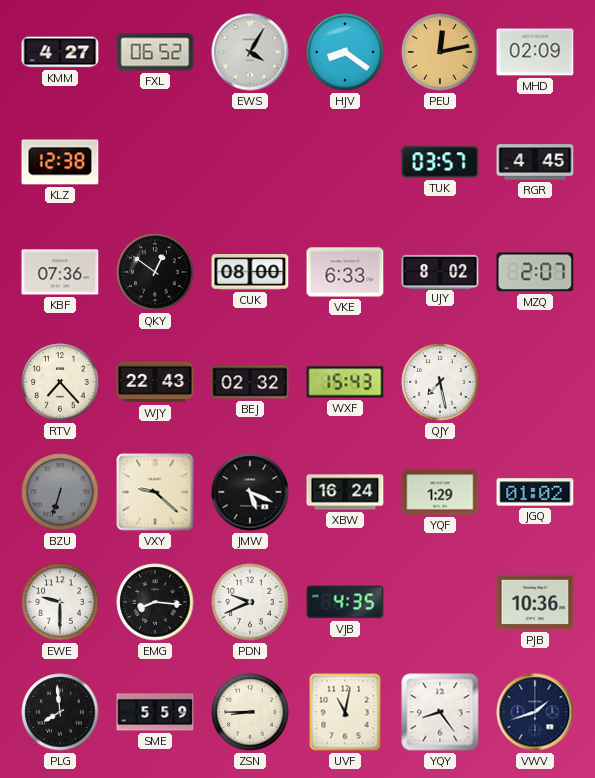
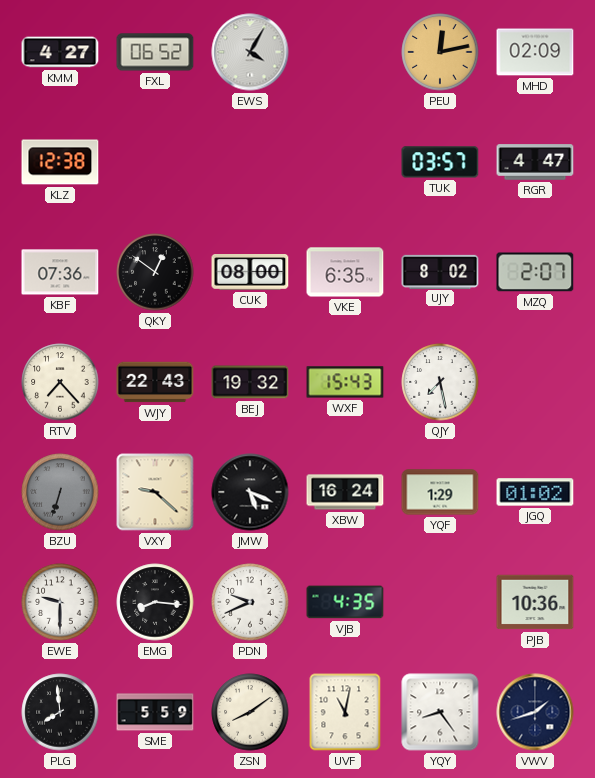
HJV: 8:21 -> none
RGR: 4:45 -> 4:47
VKE: 6:33 -> 6:35
BEJ: 02:32 -> 19:32
ZSN: 8:45 -> 8:09
